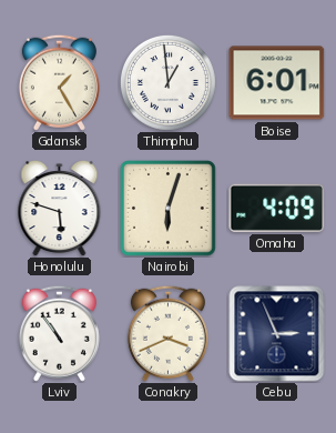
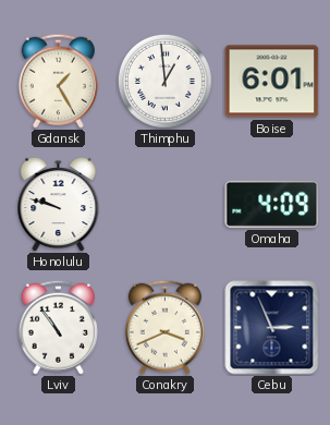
Honolulu: 5:48 -> 9:48
Nairobi: 6:03 -> none
